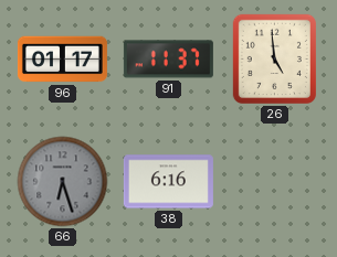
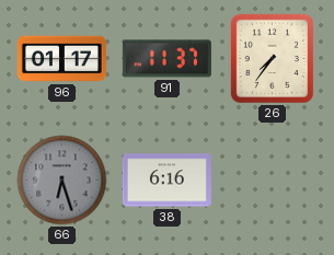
26: 4:59 -> 7:36
